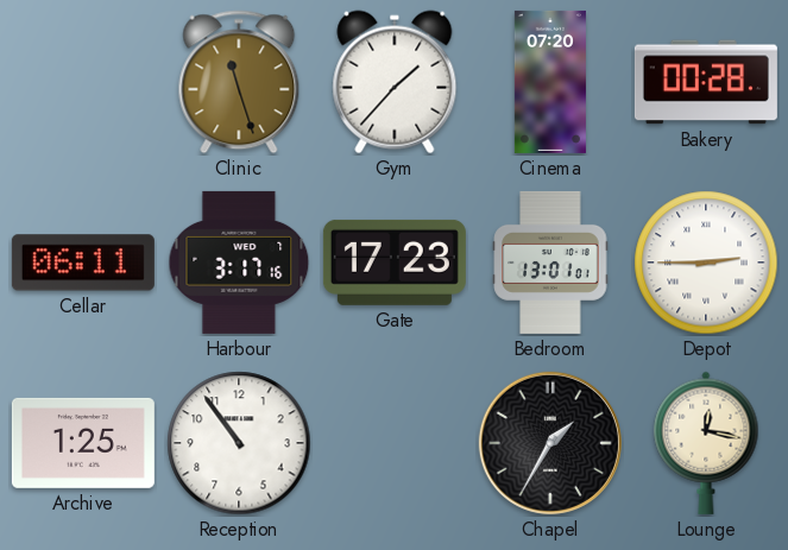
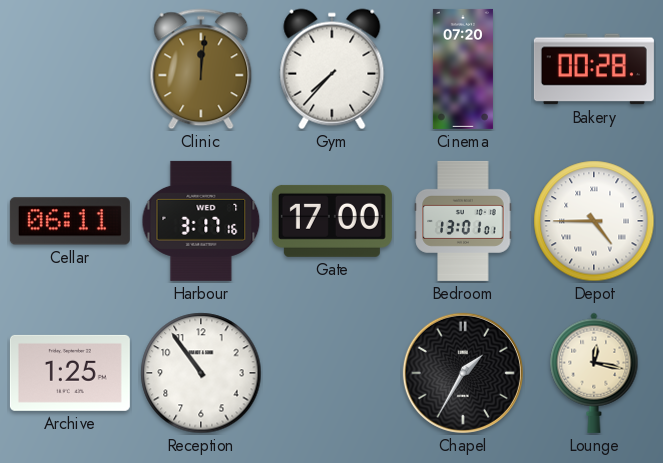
Clinic: 11:27 -> 12:01
Gym: 1:37 -> 7:37
Gate: 17:23 -> 17:00
Depot: 2:45 -> 4:45
